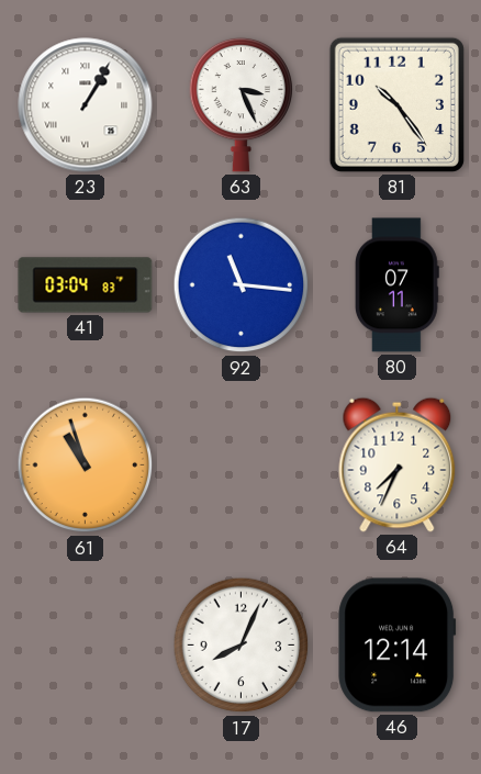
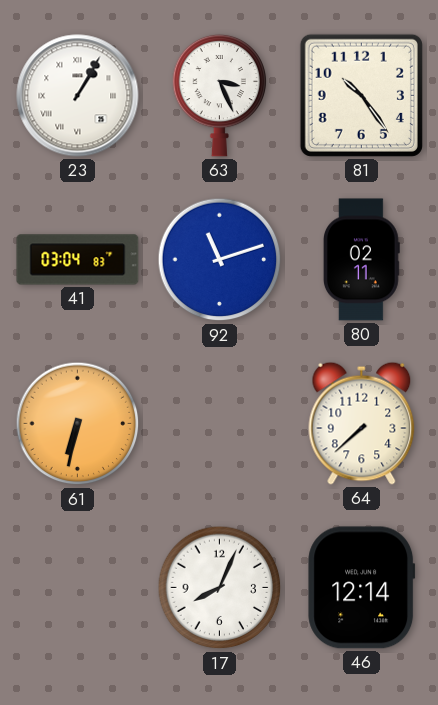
92: 11:16 -> 11:12
80: 07:11 -> 02:11
61: 10:57 -> 6:32
64: 7:34 -> 7:38
